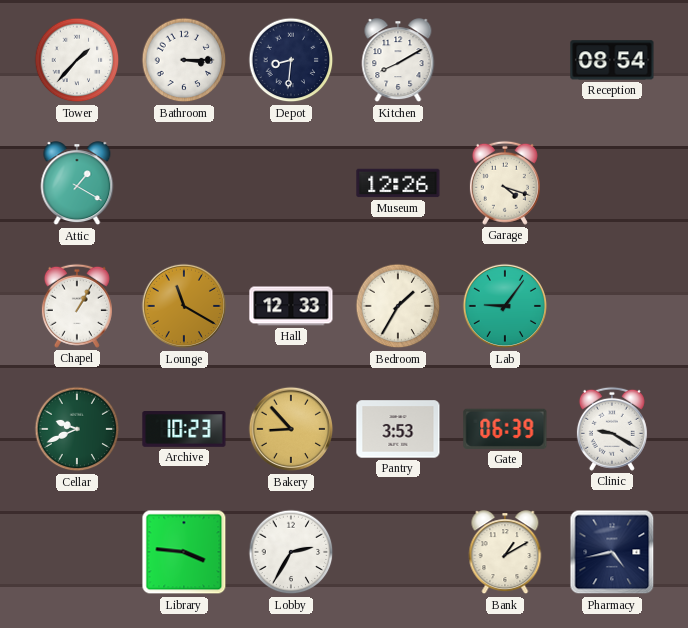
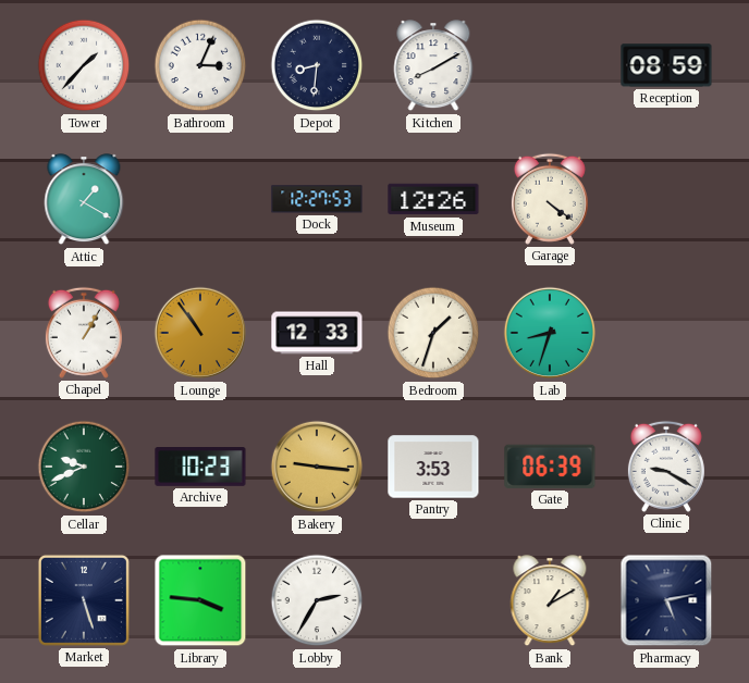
Bathroom: 3:15 -> 3:04
Reception: 08:54 -> 08:59
Dock: none -> 12:27
Garage: 4:18 -> 4:21
Lounge: 11:20 -> 10:54
Bedroom: 1:35 -> 1:33
Lab: 9:06 -> 8:33
Bakery: 8:53 -> 9:16
Market: none -> 5:27
Pharmacy: 4:43 -> 5:13
